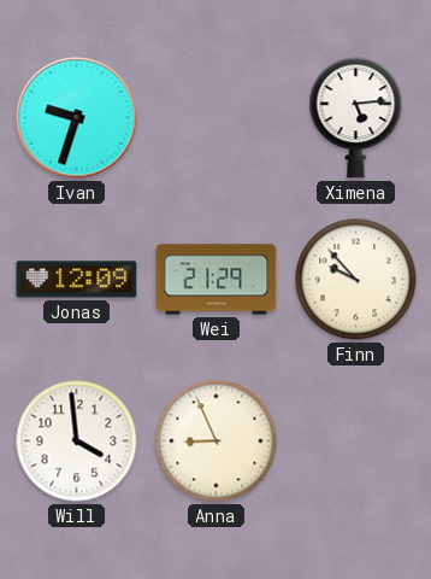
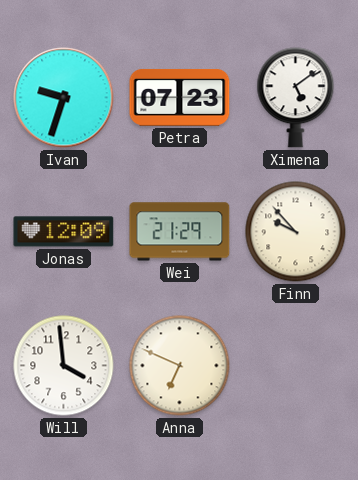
Petra: none -> 07:23
Ximena: 5:14 -> 5:09
Anna: 8:56 -> 6:49
